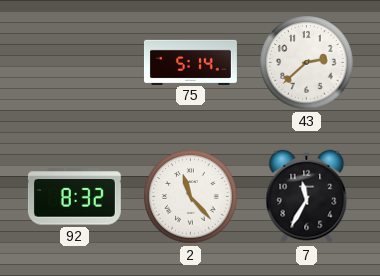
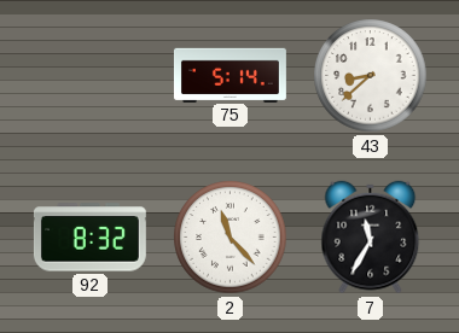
43: 2:38 -> 8:38
